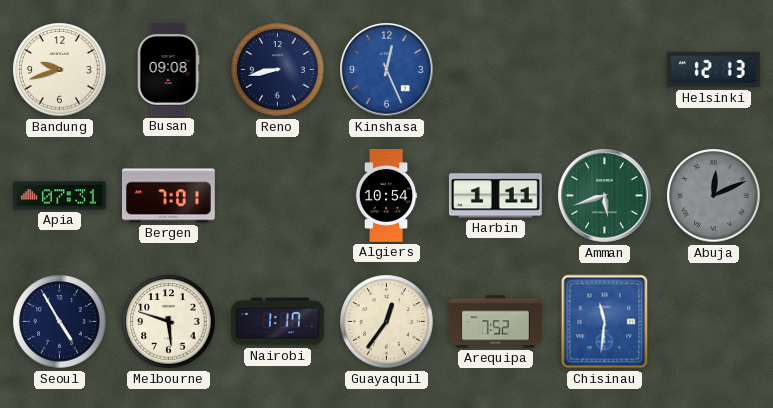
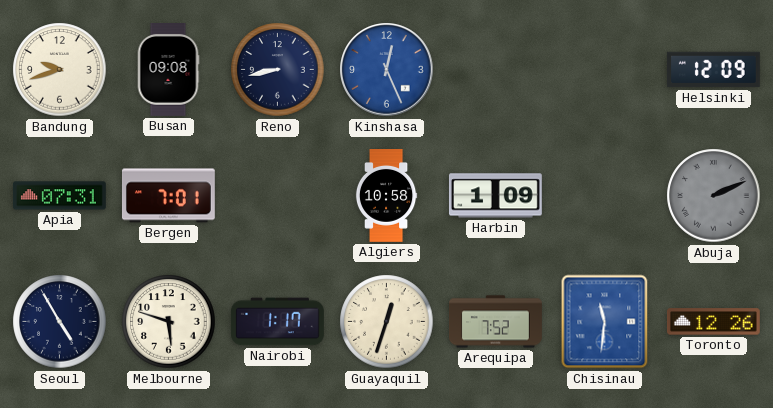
Helsinki: 12:13 -> 12:09
Algiers: 10:54 -> 10:58
Harbin: 1:11 -> 1:09
Amman: 5:42 -> none
Abuja: 12:11 -> 2:11
Guayaquil: 12:36 -> 12:33
Toronto: none -> 12:26
